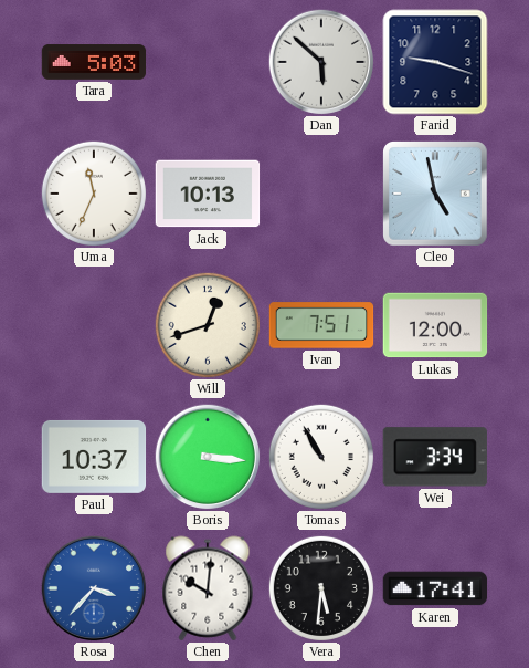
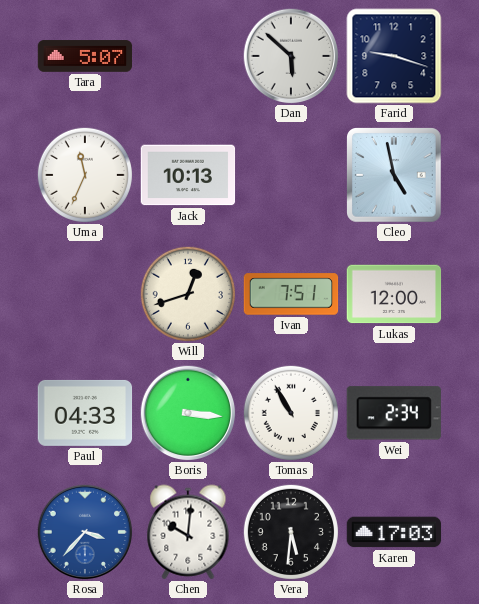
Tara: 5:03 -> 5:07
Paul: 10:37 -> 04:33
Wei: 3:34 -> 2:34
Karen: 17:41 -> 17:03
